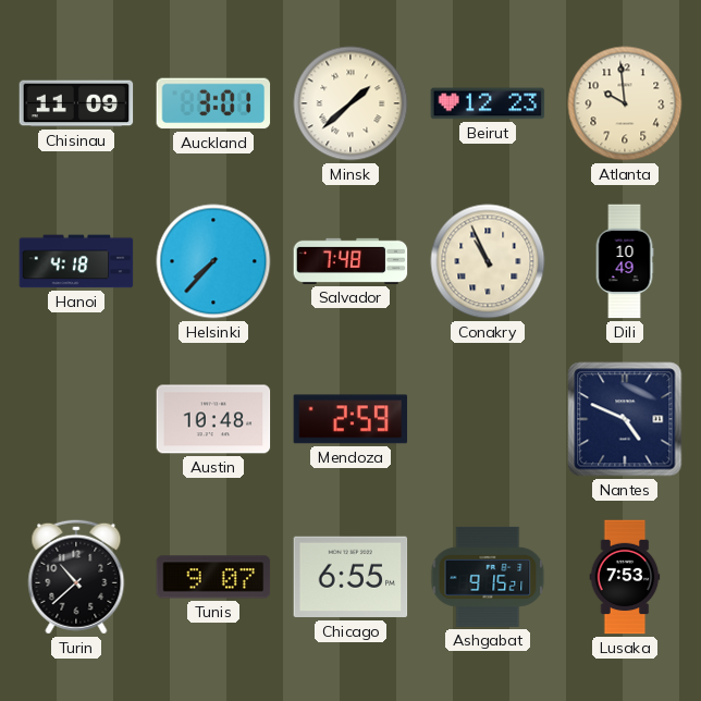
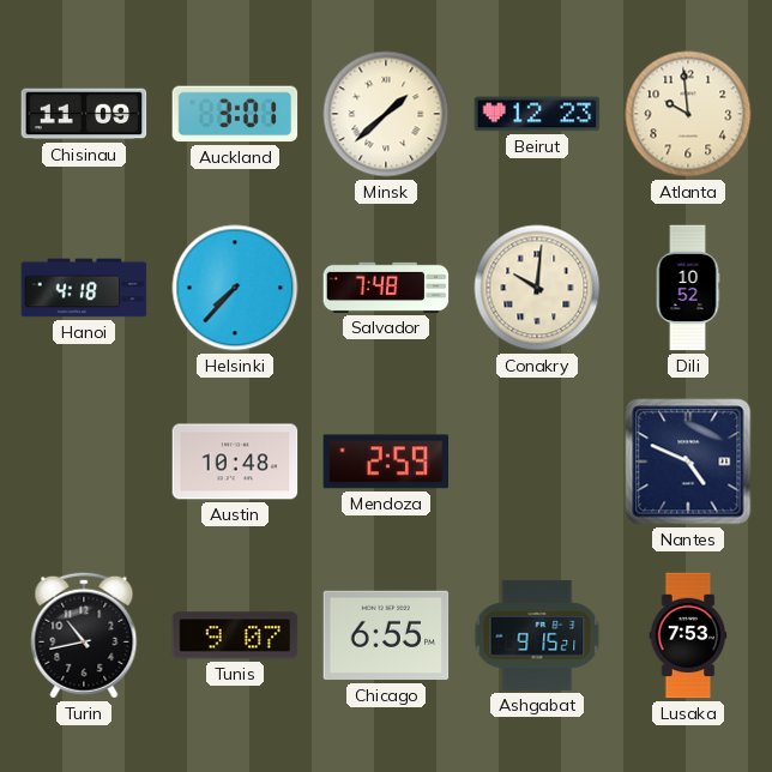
Conakry: 10:56 -> 10:01
Dili: 10:49 -> 10:52
Turin: 10:38 -> 10:43
